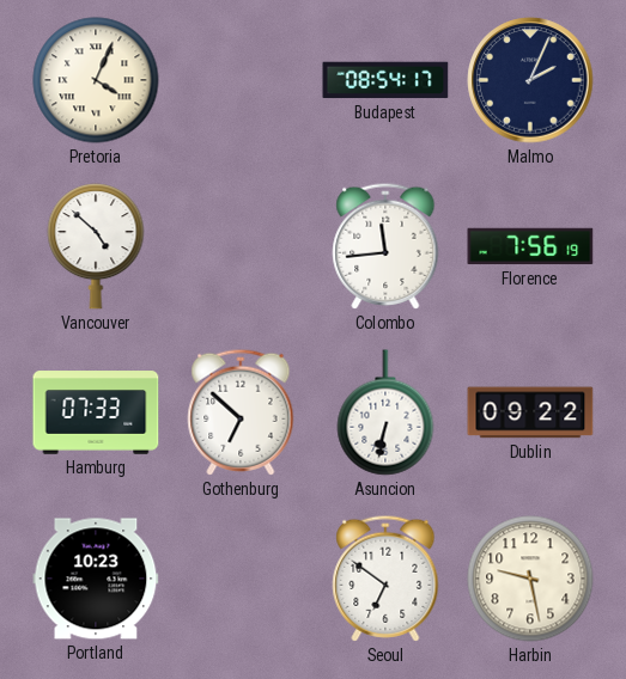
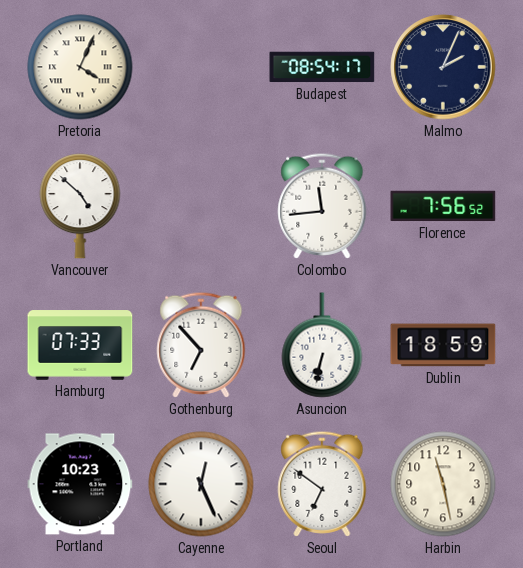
Florence: 7:56:19 -> 7:56:52
Gothenburg: 6:52 -> 6:53
Dublin: 09:22 -> 18:59
Cayenne: none -> 12:26
Harbin: 9:28 -> 11:28
